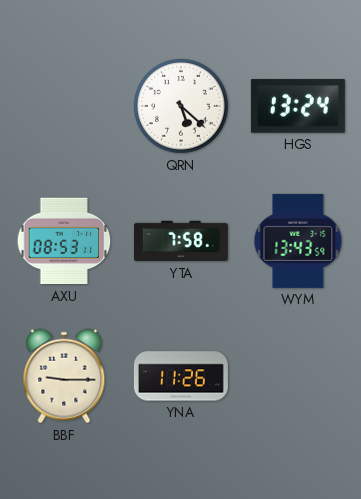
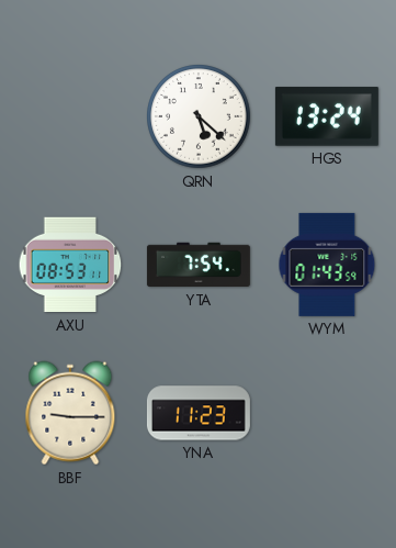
YTA: 7:58 -> 7:54
WYM: 13:43 -> 01:43
YNA: 11:26 -> 11:23
